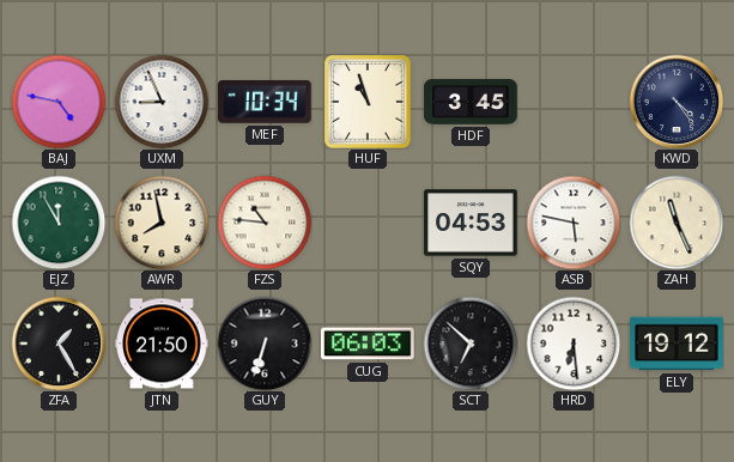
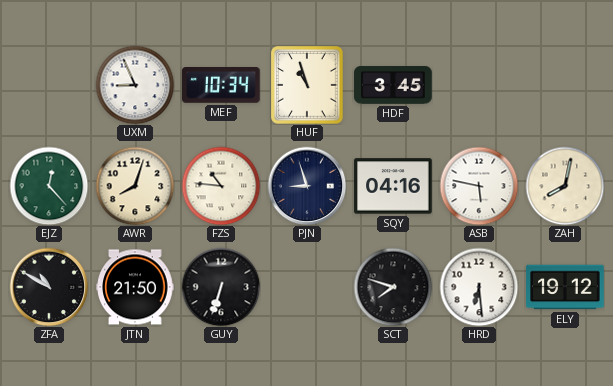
BAJ: 4:47 -> none
KWD: 4:24 -> none
EJZ: 11:55 -> 12:23
AWR: 7:58 -> 8:03
PJN: none -> 8:57
SQY: 04:53 -> 04:16
ZAH: 11:26 -> 8:02
ZFA: 1:25 -> 10:50
CUG: 06:03 -> none
SCT: 6:52 -> 7:48
